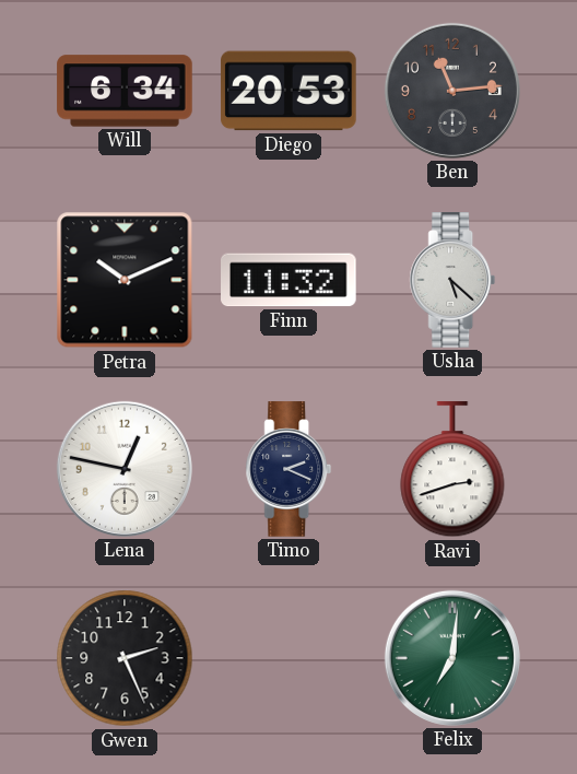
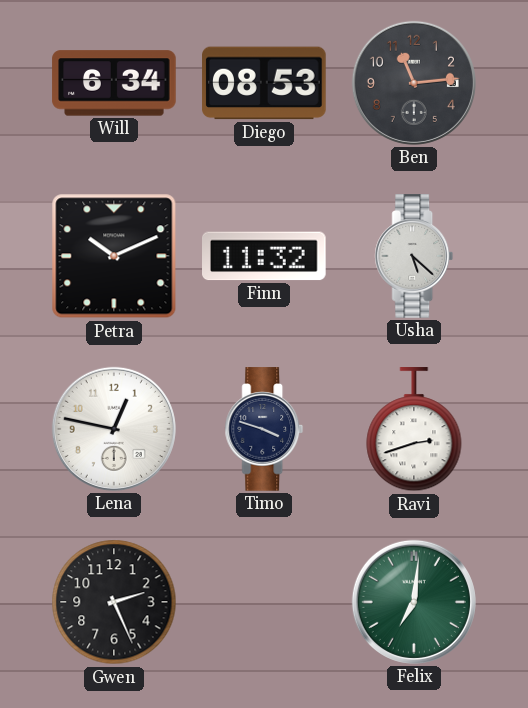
Diego: 20:53 -> 08:53
Timo: 2:19 -> 3:48
